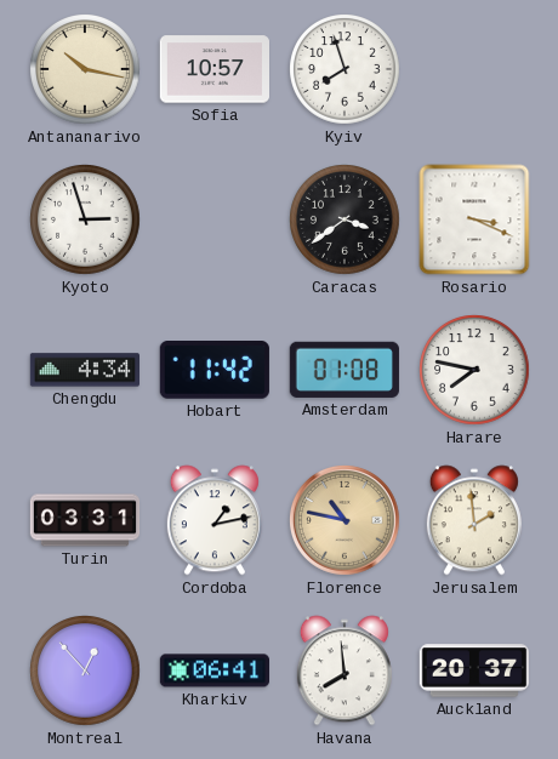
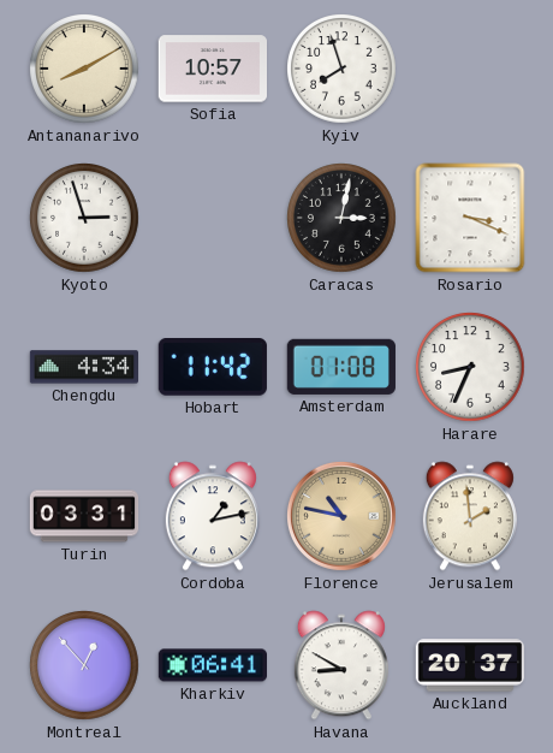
Antananarivo: 10:17 -> 8:10
Caracas: 3:39 -> 3:02
Harare: 7:47 -> 8:34
Havana: 7:59 -> 8:50
